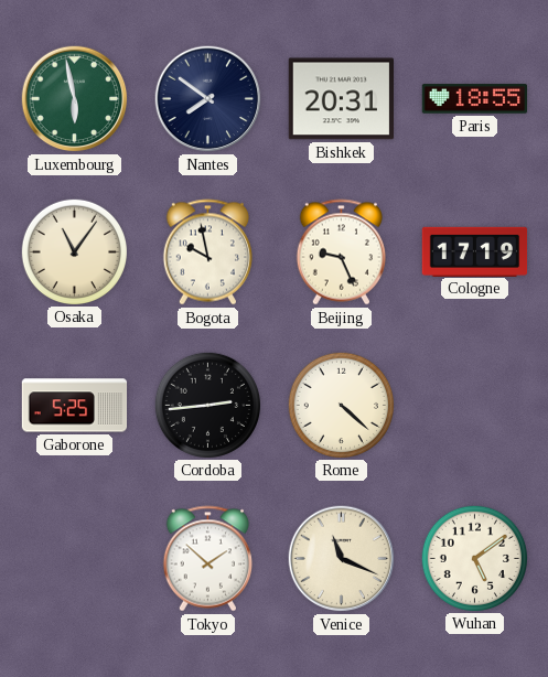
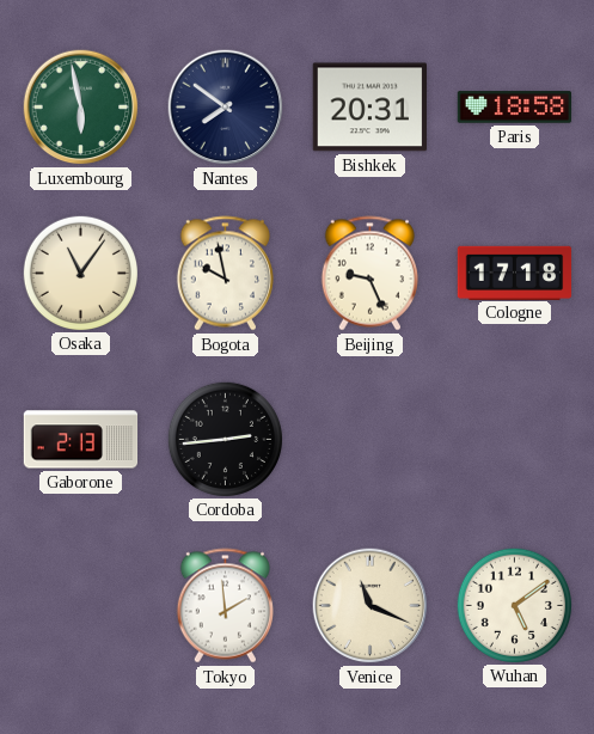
Paris: 18:55 -> 18:58
Cologne: 17:19 -> 17:18
Gaborone: 5:25 -> 2:13
Rome: 4:22 -> none
Tokyo: 1:52 -> 1:59
